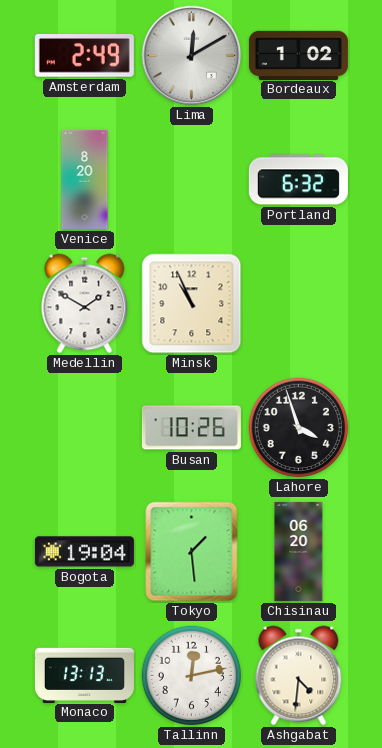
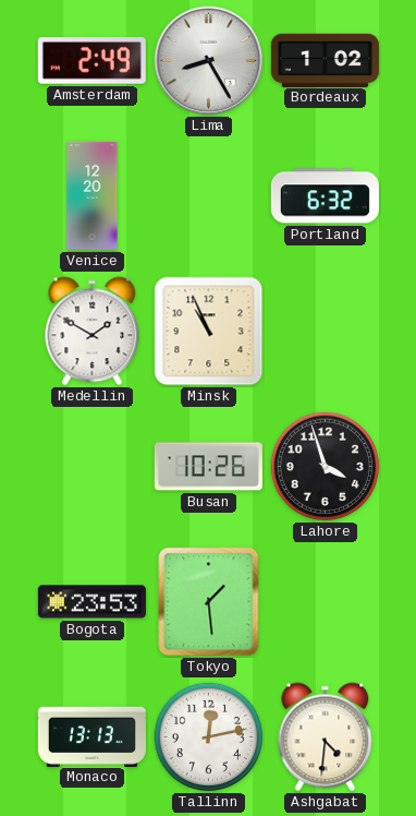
Lima: 12:10 -> 8:25
Venice: 8:20 -> 12:20
Bogota: 19:04 -> 23:53
Chisinau: 06:20 -> none
